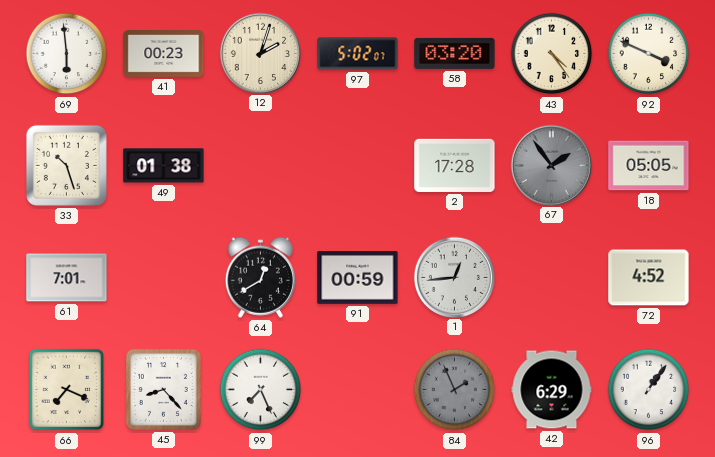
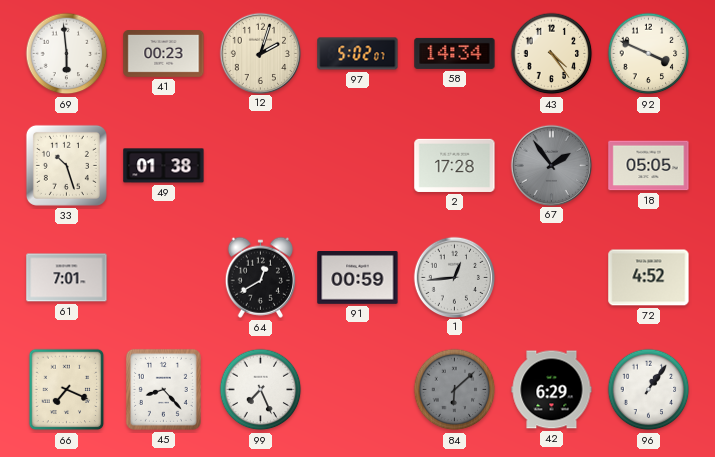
58: 03:20 -> 14:34
84: 1:56 -> 6:08
